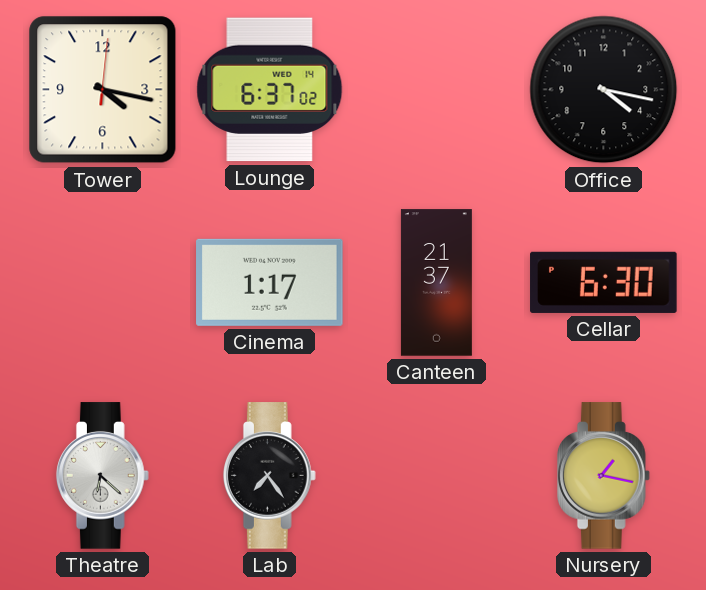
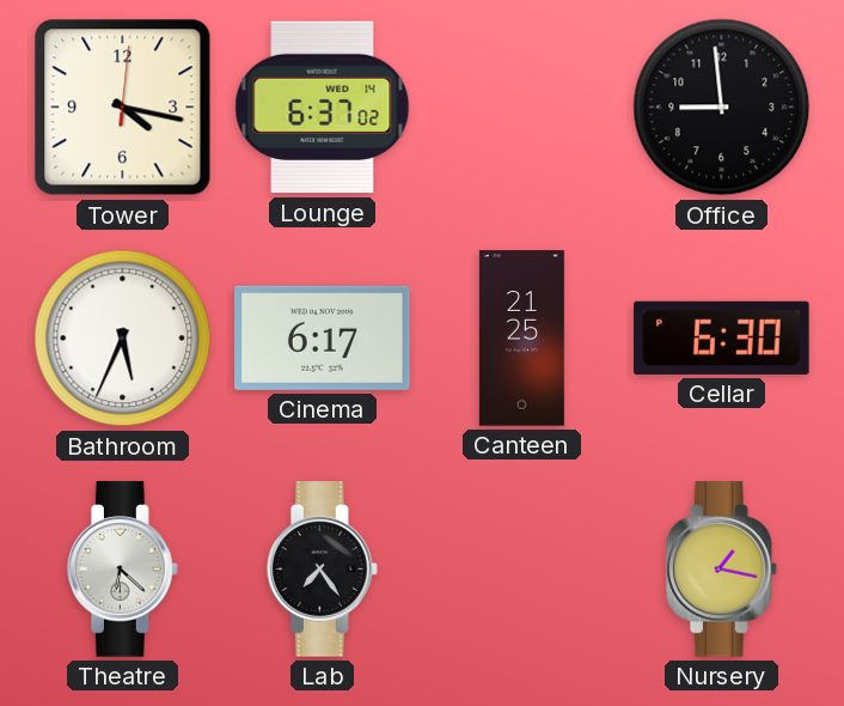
Office: 4:17 -> 8:59
Bathroom: none -> 5:34
Cinema: 1:17 -> 6:17
Canteen: 21:37 -> 21:25
